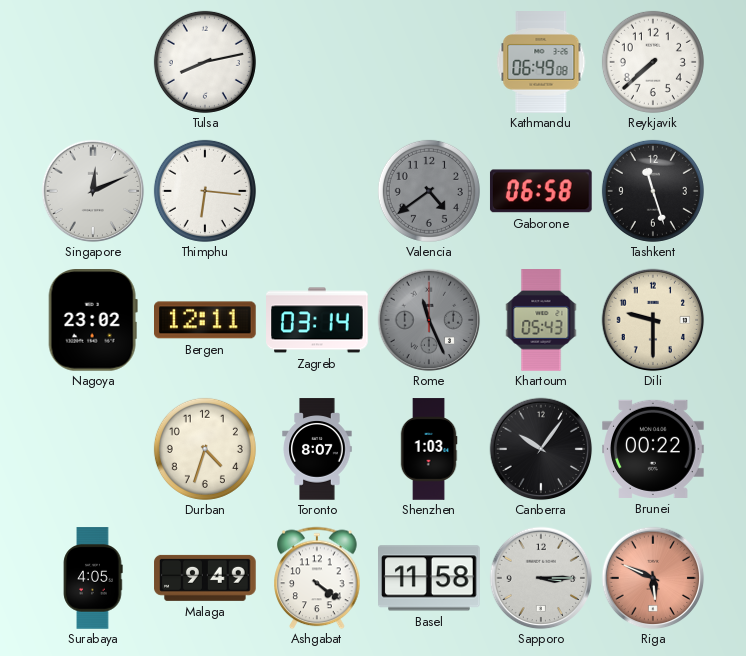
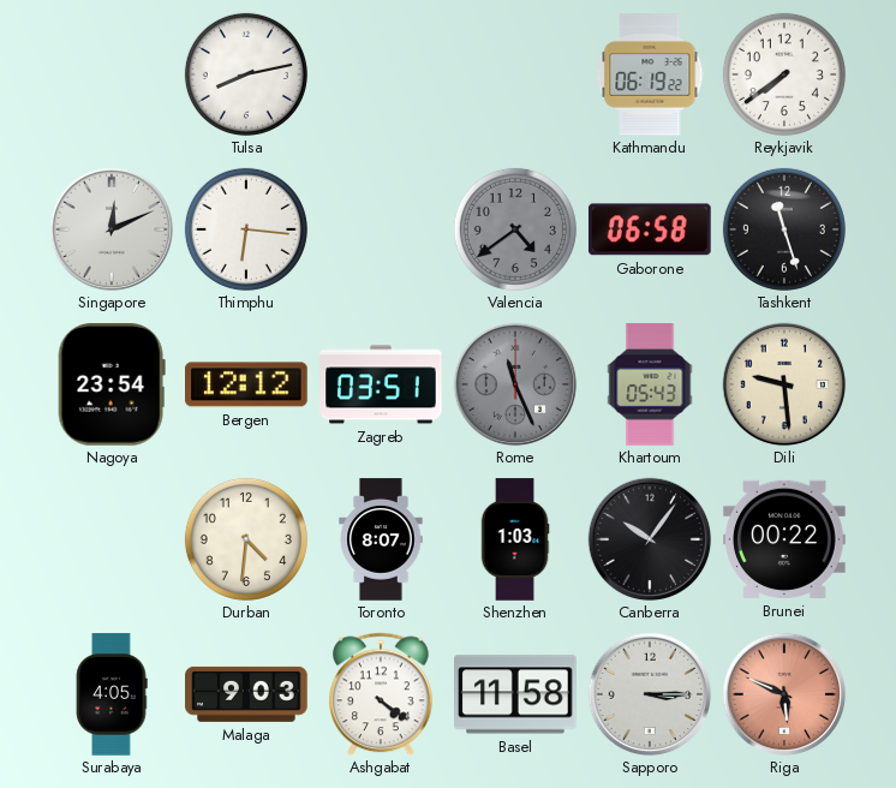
Kathmandu: 06:49 -> 06:19
Reykjavik: 7:38 -> 7:39
Nagoya: 23:02 -> 23:54
Bergen: 12:11 -> 12:12
Zagreb: 03:14 -> 03:51
Dili: 9:30 -> 9:29
Durban: 4:33 -> 4:31
Malaga: 9:49 -> 9:03
